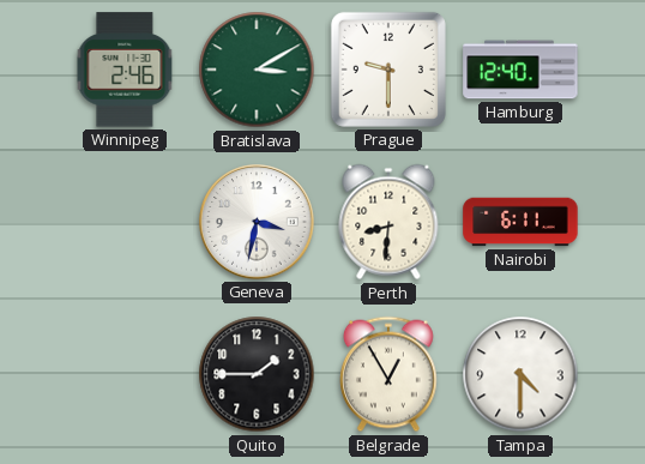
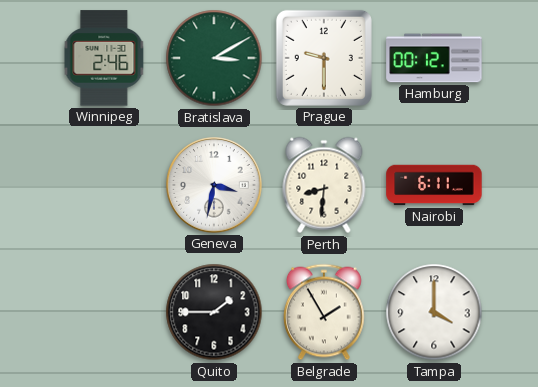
Hamburg: 12:40 -> 00:12
Belgrade: 12:55 -> 1:55
Tampa: 4:30 -> 4:00
